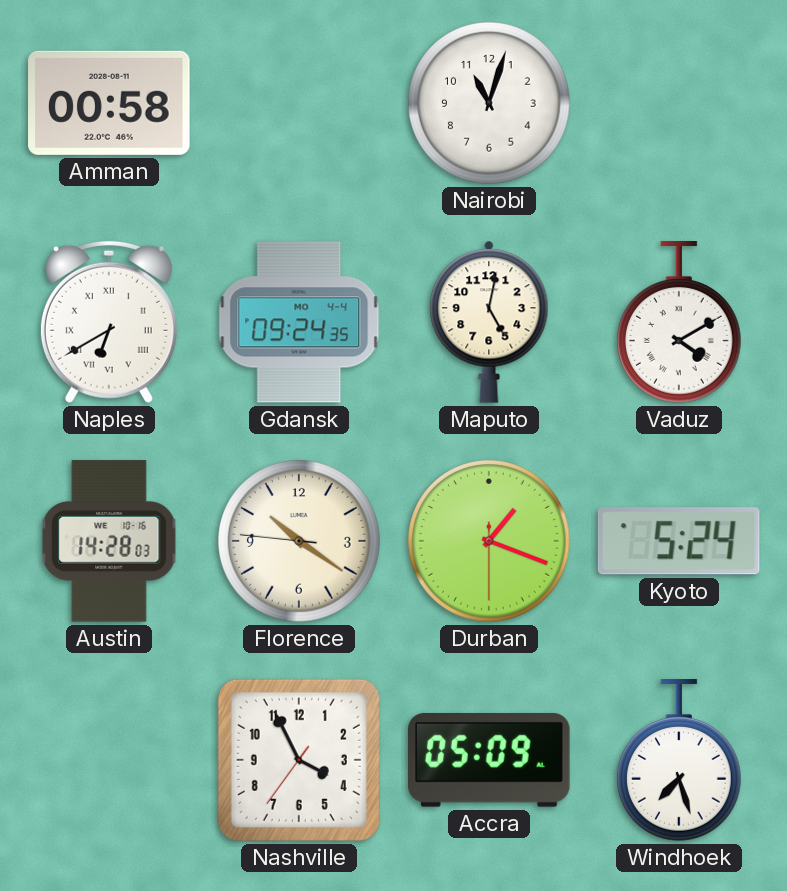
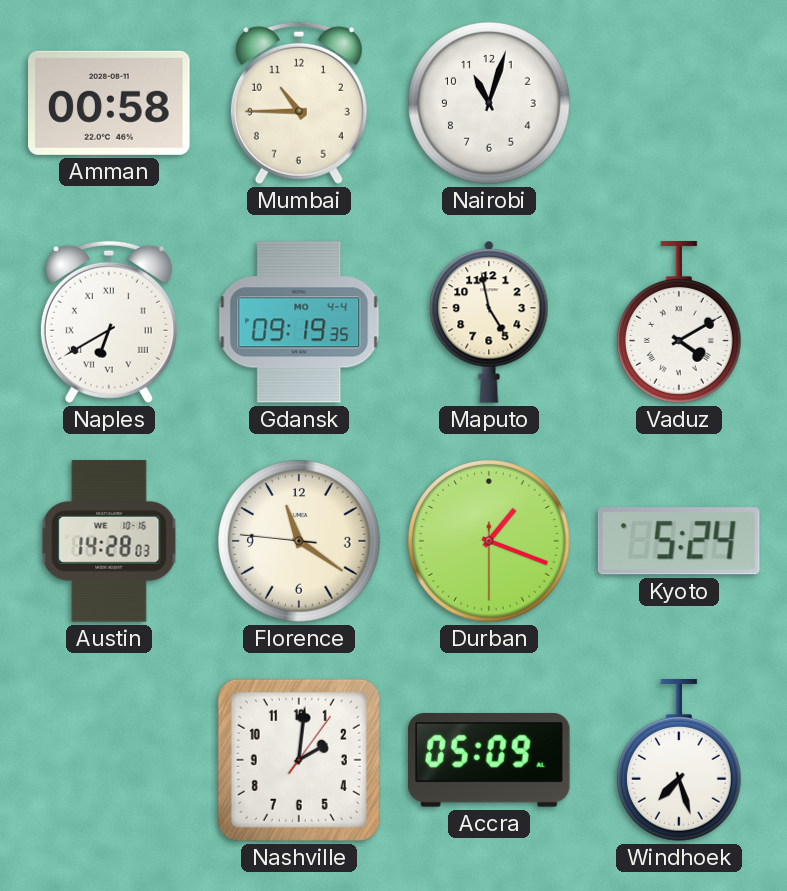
Mumbai: none -> 10:45
Gdansk: 09:24 -> 09:19
Maputo: 5:02 -> 4:58
Florence: 10:20 -> 11:20
Nashville: 3:55 -> 2:01
